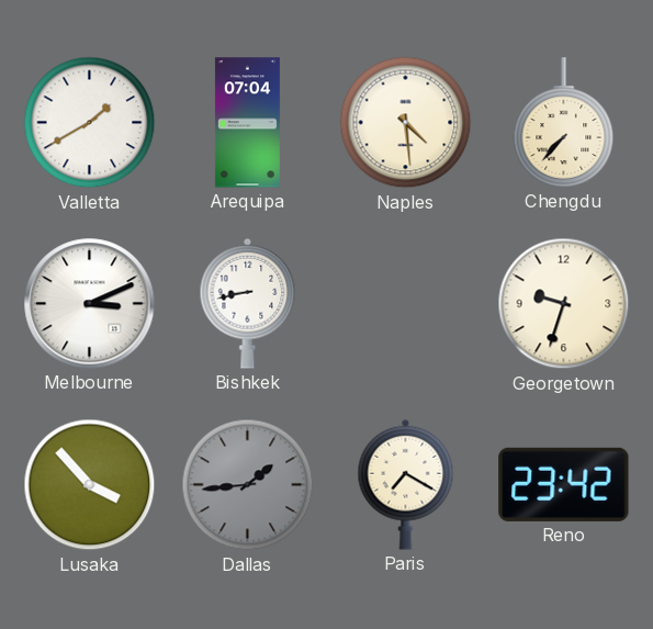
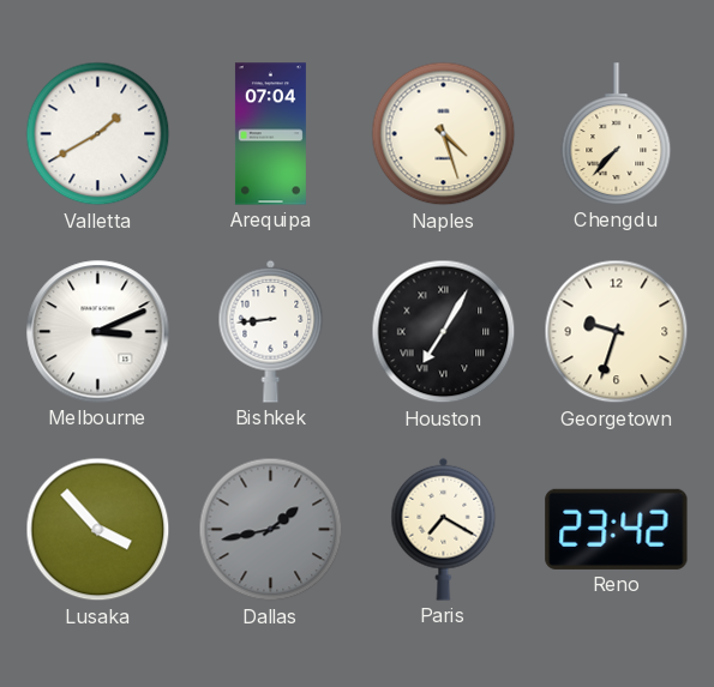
Naples: 4:29 -> 4:27
Bishkek: 8:43 -> 8:44
Houston: none -> 7:05
Dallas: 1:44 -> 1:43
